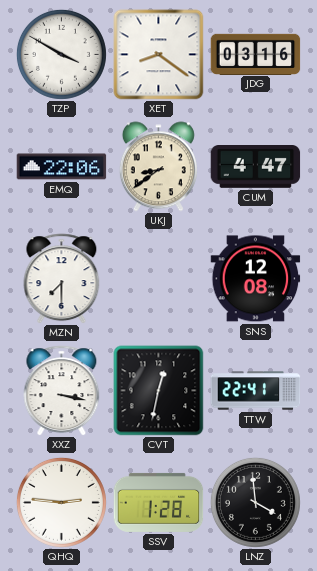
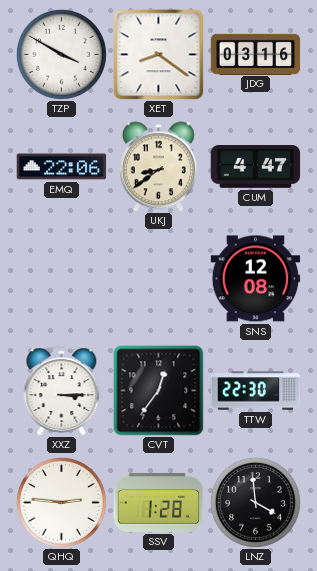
MZN: 7:30 -> none
XXZ: 3:17 -> 3:15
CVT: 12:32 -> 12:36
TTW: 22:41 -> 22:30
